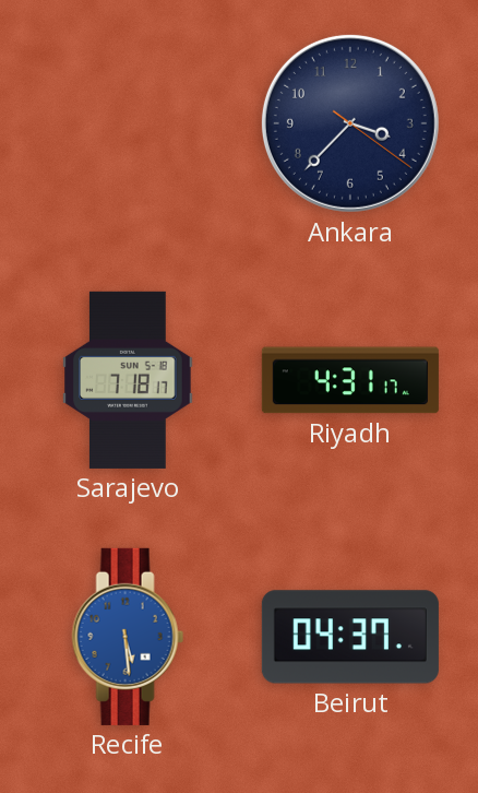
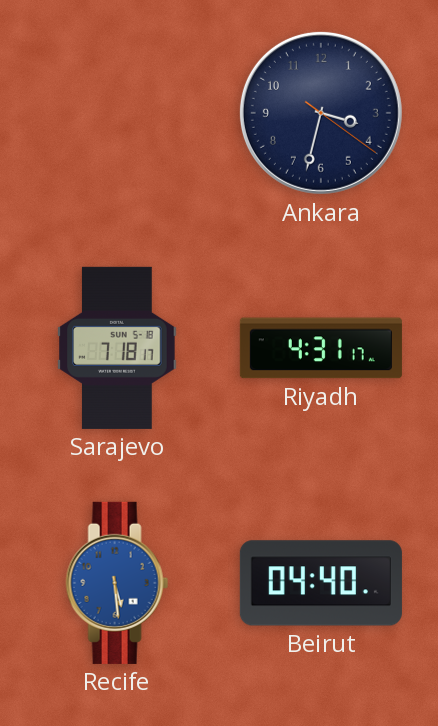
Ankara: 3:37 -> 3:32
Beirut: 04:37 -> 04:40
